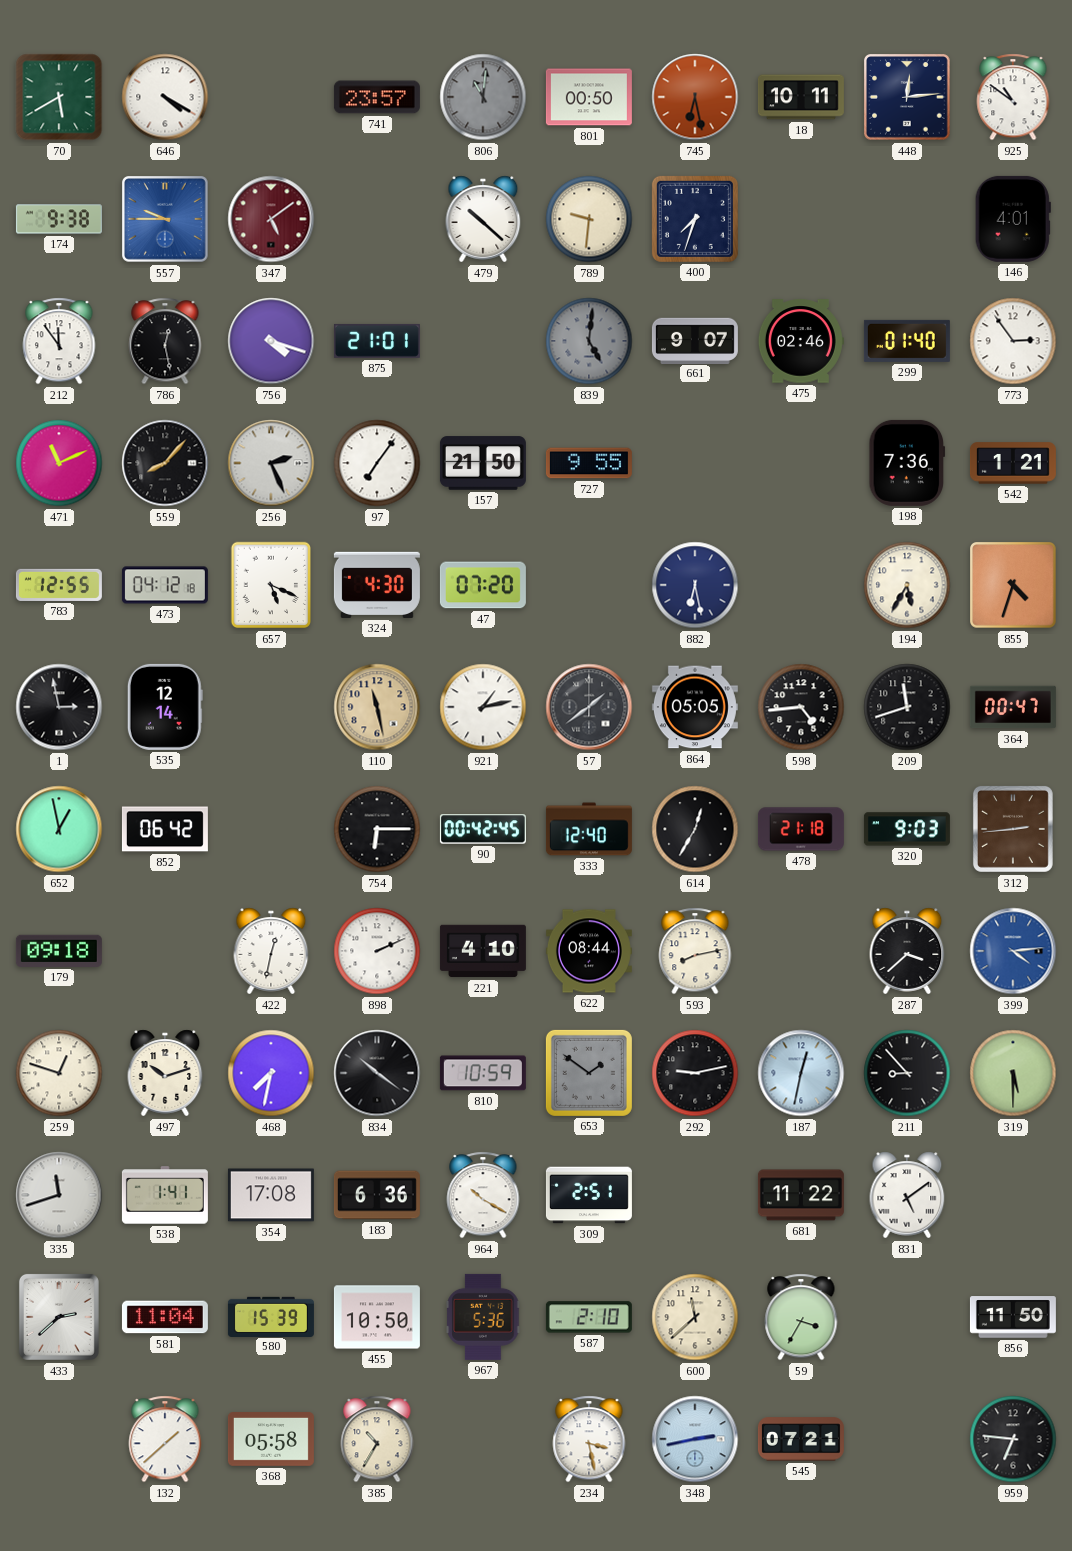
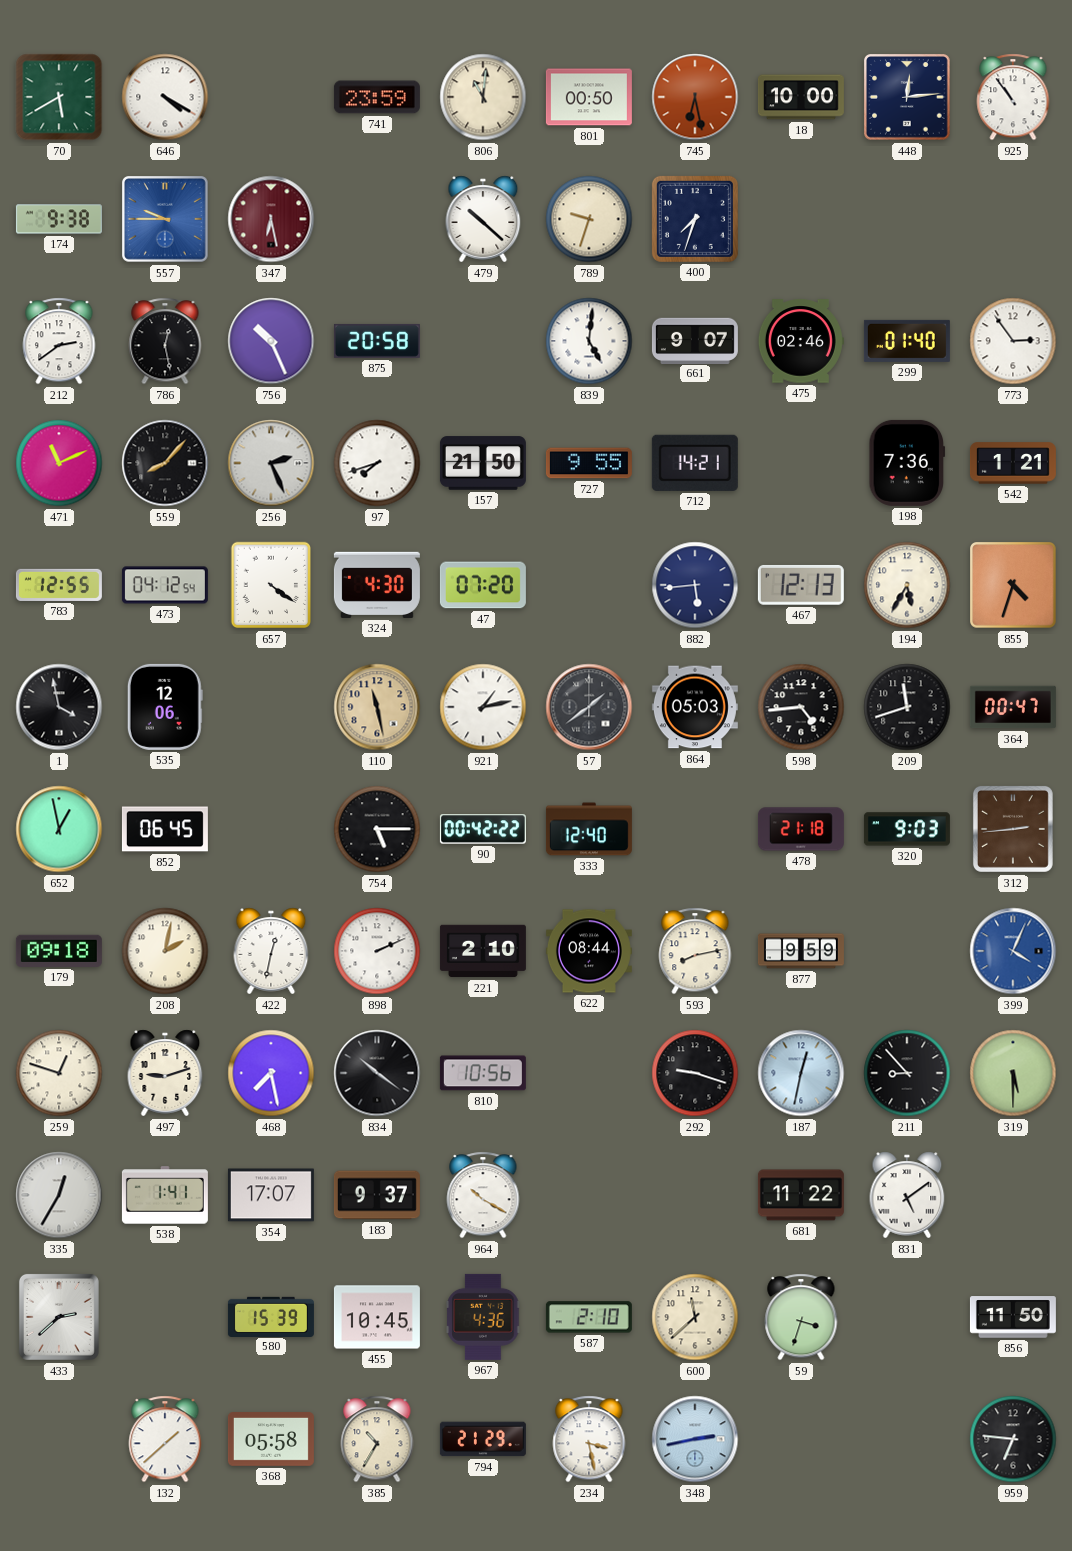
741: 23:57 -> 23:59
806 dial: grey -> cream
18: 10:11 -> 10:00
925: 10:51 -> 10:54
347: 5:09 -> 6:28
789: 9:31 -> 9:33
146: 4:01 -> none
212: 11:54 -> 2:39
756: 4:18 -> 10:26
875: 21:01 -> 20:58
839 dial: grey -> white
97: 7:06 -> 7:42
712: none -> 14:21
473: 04:12:18 -> 04:12:54
657: 5:19 -> 4:21
882: 6:28 -> 5:44
467: none -> 12:13
1: 2:58 -> 3:58
535: 12:14 -> 12:06
864: 05:05 -> 05:03
852: 06:42 -> 06:45
754: 6:15 -> 5:15
90: 00:42:45 -> 00:42:22
614: 12:35 -> none
208: none -> 2:02
221: 4:10 -> 2:10
877: none -> 9:59
287: 3:38 -> none
399: 4:14 -> 4:04
497: 10:12 -> 9:12
468: 7:32 -> 7:28
810: 10:59 -> 10:56
653: 1:51 -> none
292: 9:13 -> 9:18
335: 11:42 -> 12:35
354: 17:08 -> 17:07
183: 6:36 -> 9:37
309: 2:51 -> none
581: 11:04 -> none
455: 10:50 -> 10:45
967: 5:36 -> 4:36
59: 3:35 -> 3:33
794: none -> 21:29
545: 07:21 -> none
